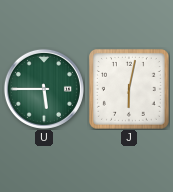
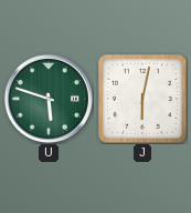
U: 5:45 -> 5:48
